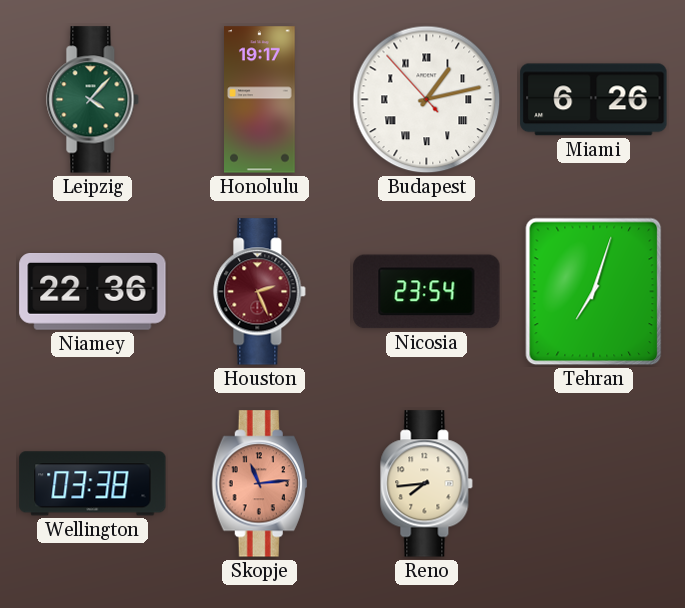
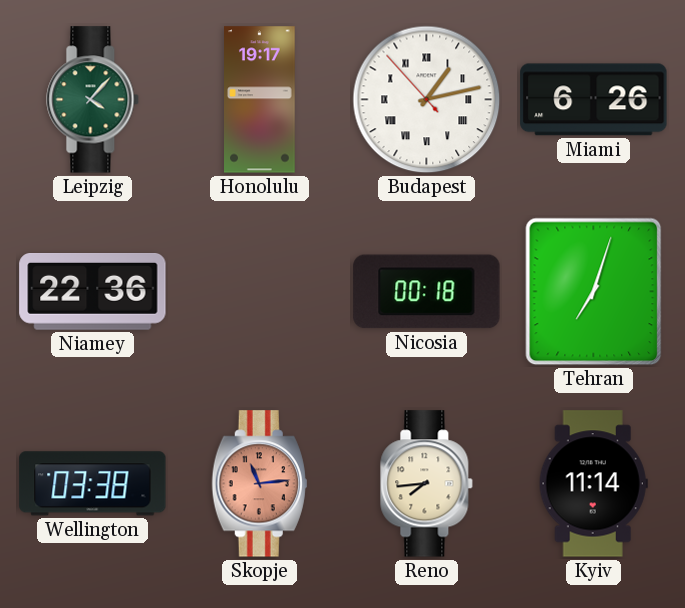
Houston: 2:26 -> none
Nicosia: 23:54 -> 00:18
Kyiv: none -> 11:14
